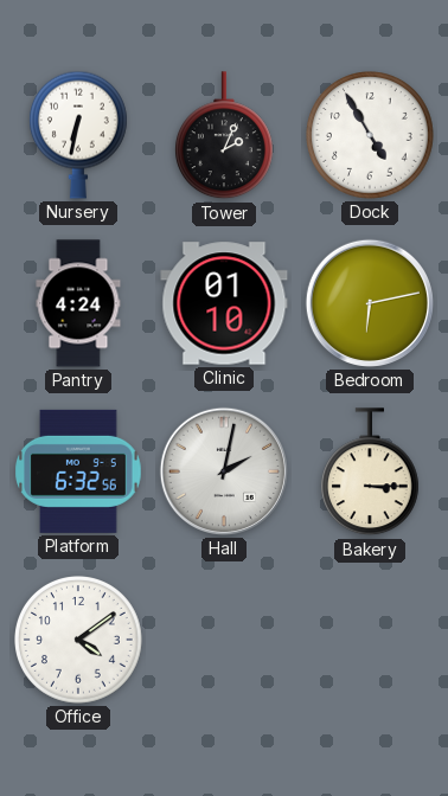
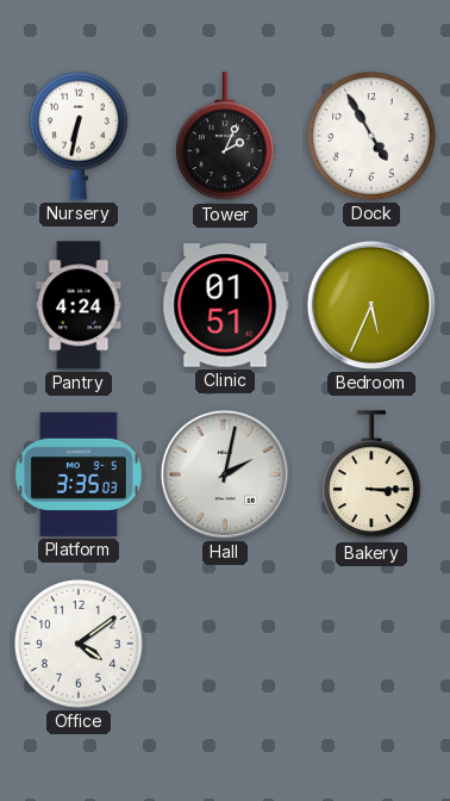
Clinic: 01:10 -> 01:51
Bedroom: 6:13 -> 5:34
Platform: 6:32 -> 3:35
